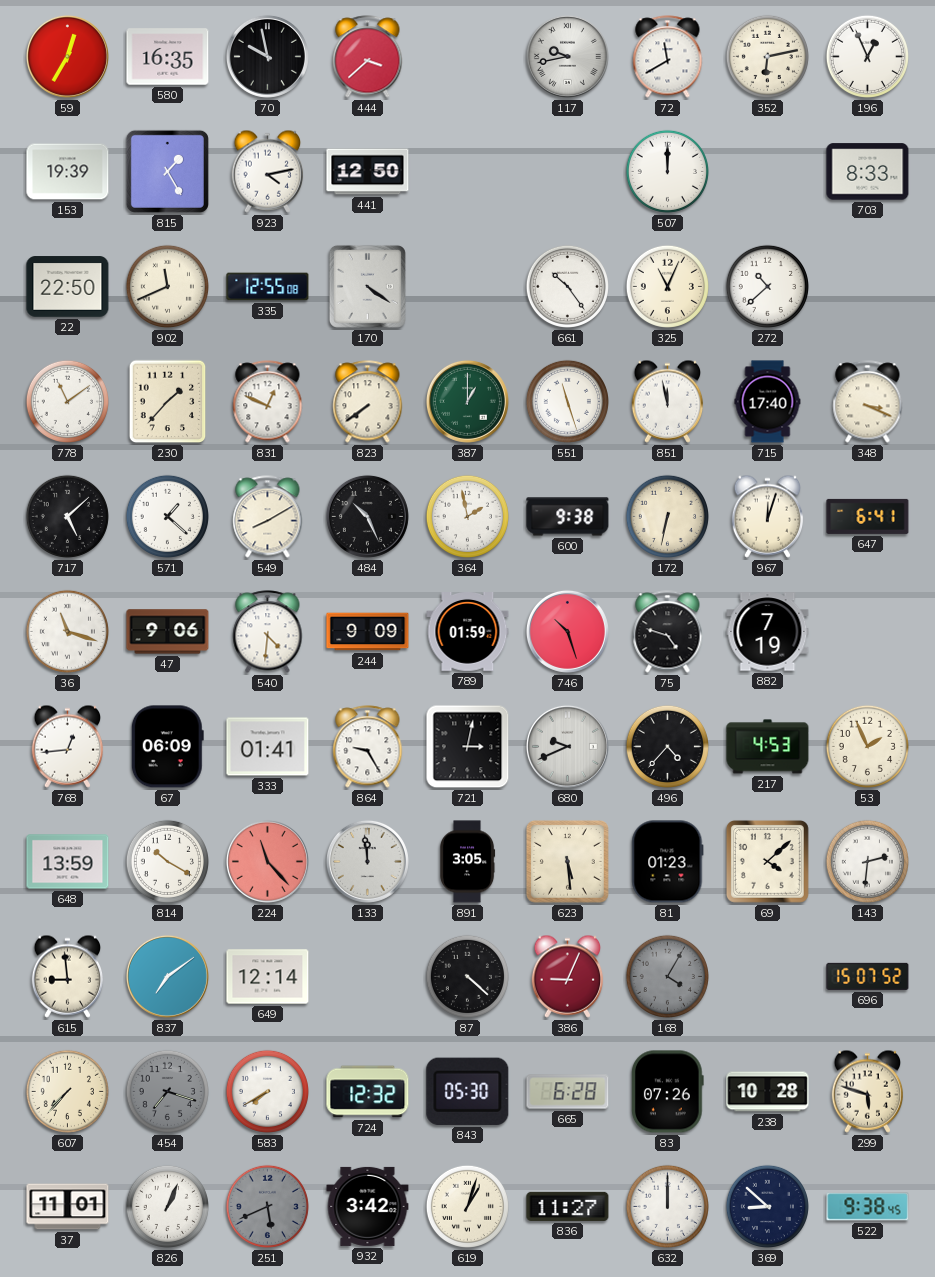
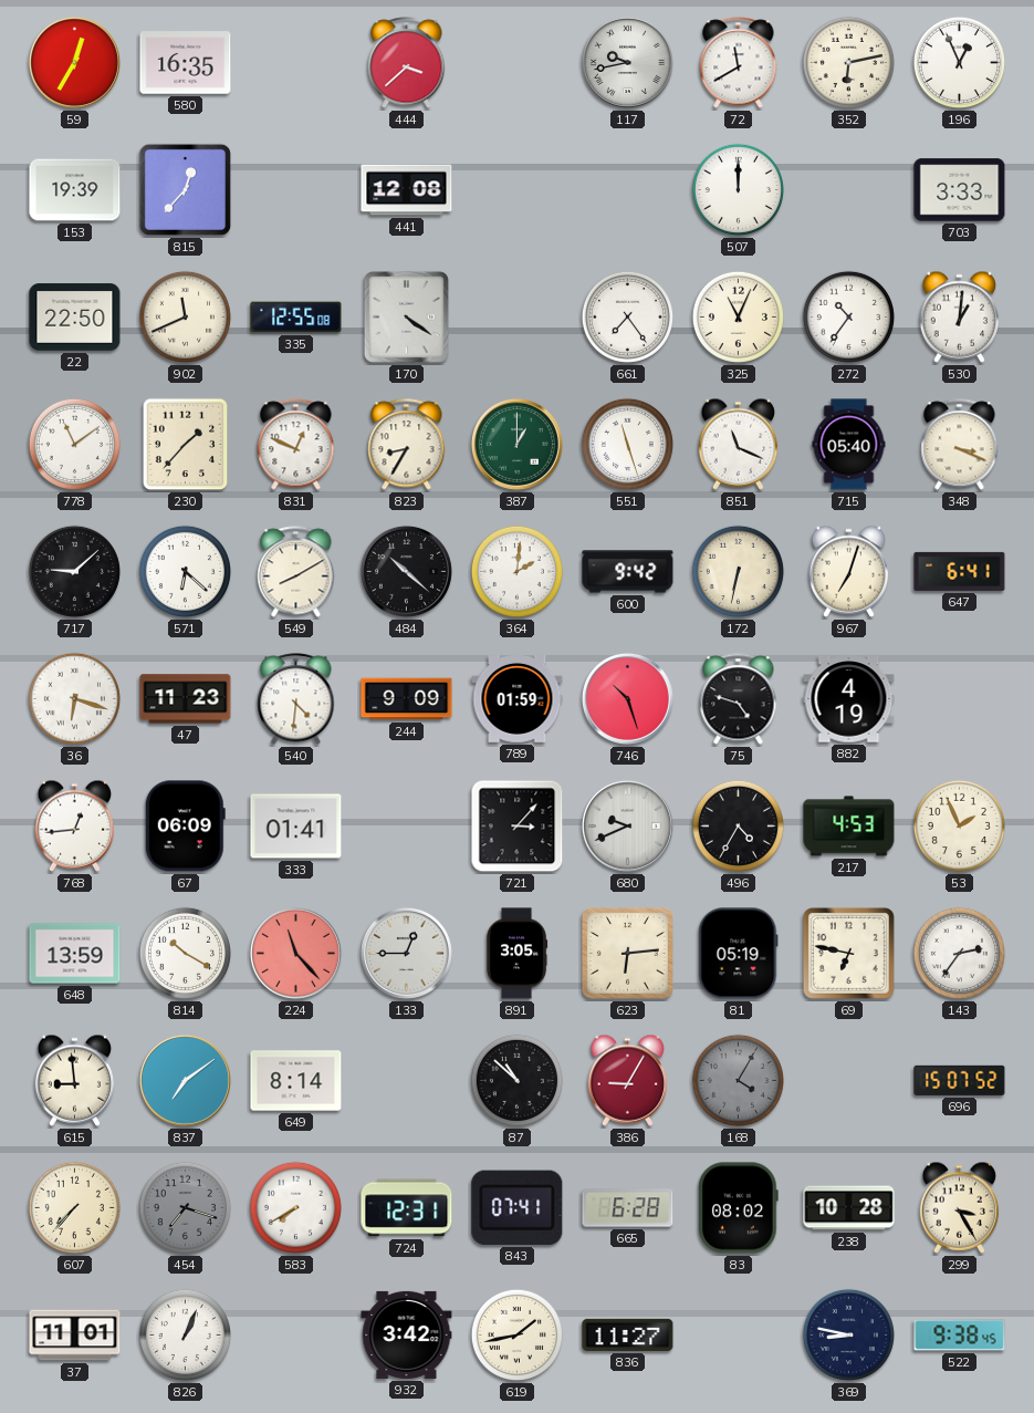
70: 9:58 -> none
815: 1:25 -> 12:37
923: 4:13 -> none
441: 12:50 -> 12:08
703: 8:33 -> 3:33
661: 10:24 -> 7:24
272: 10:38 -> 10:36
530: none -> 1:01
823: 7:39 -> 8:35
851: 11:58 -> 11:19
715: 17:40 -> 05:40
717: 5:08 -> 9:08
571: 1:22 -> 6:22
484: 10:26 -> 10:22
364: 1:58 -> 2:01
600: 9:38 -> 9:42
967: 12:03 -> 7:03
36: 11:18 -> 6:18
47: 9:06 -> 11:23
882: 7:19 -> 4:19
864: 9:25 -> none
721: 3:02 -> 3:07
496: 4:37 -> 4:35
133: 11:59 -> 12:45
623: 5:29 -> 6:14
81: 01:23 -> 05:19
69: 4:08 -> 6:47
143: 2:31 -> 2:36
649: 12:14 -> 8:14
87: 4:22 -> 10:52
386: 9:04 -> 9:05
724: 12:32 -> 12:31
843: 05:30 -> 07:41
83: 07:26 -> 08:02
299: 5:48 -> 3:25
251: 5:41 -> none
619: 1:03 -> 1:43
632: 12:00 -> none
369: 8:52 -> 8:47
